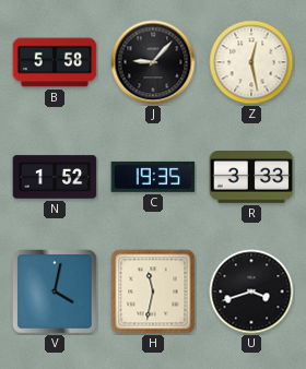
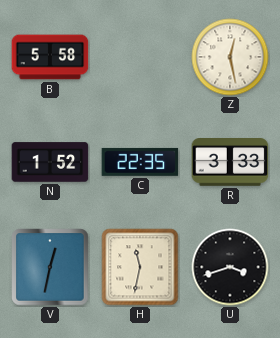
J: 9:07 -> none
C: 19:35 -> 22:35
V: 4:02 -> 12:32
